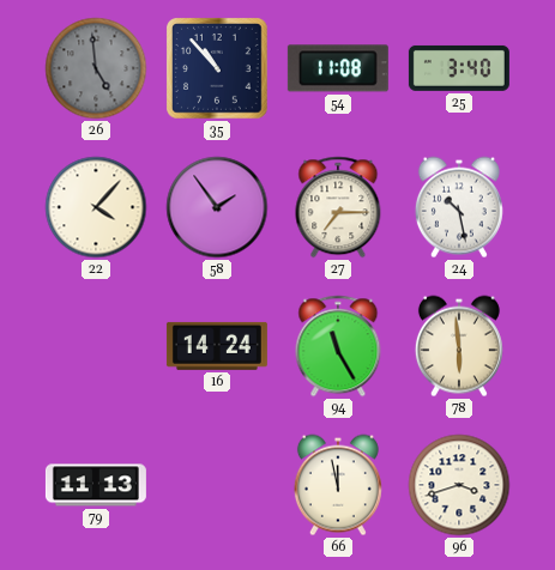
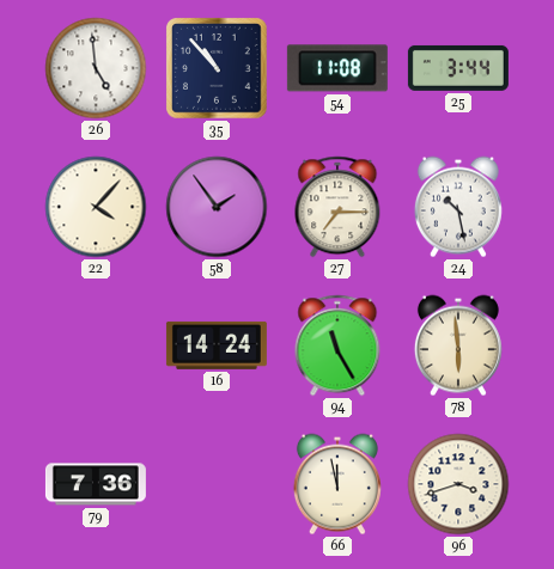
26 dial: grey -> white
25: 3:40 -> 3:44
79: 11:13 -> 7:36
